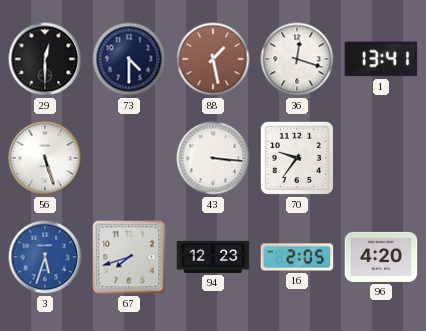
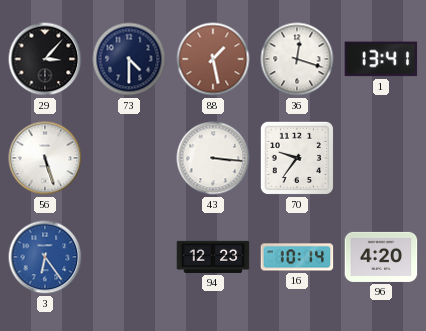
29: 12:30 -> 3:07
3: 5:33 -> 6:24
67: 7:42 -> none
16: 2:05 -> 10:14
